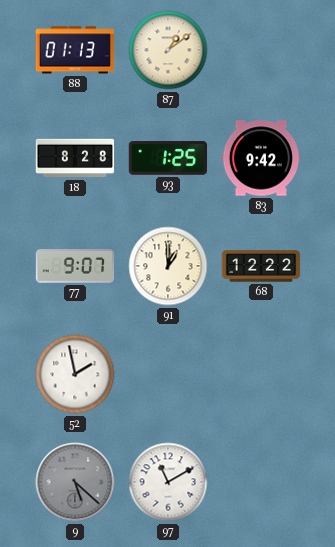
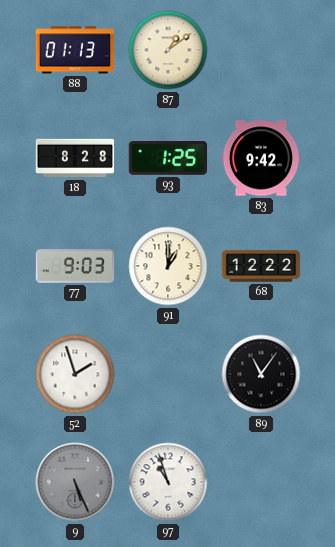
77: 9:07 -> 9:03
52: 1:58 -> 1:57
89: none -> 11:06
9: 5:22 -> 5:26
97: 11:10 -> 10:57
